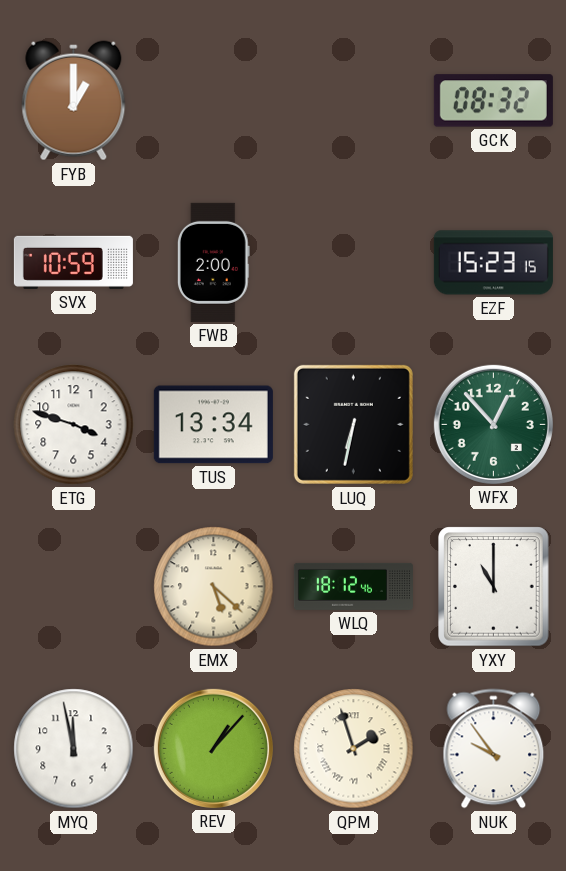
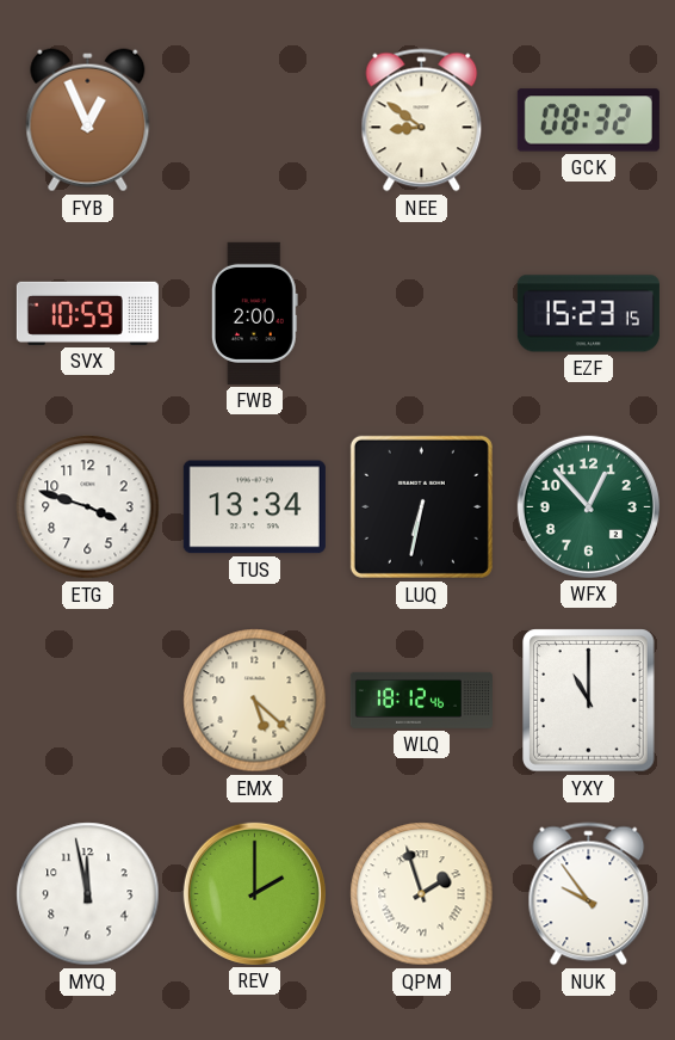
FYB: 1:00 -> 12:56
NEE: none -> 8:51
REV: 1:07 -> 2:00
